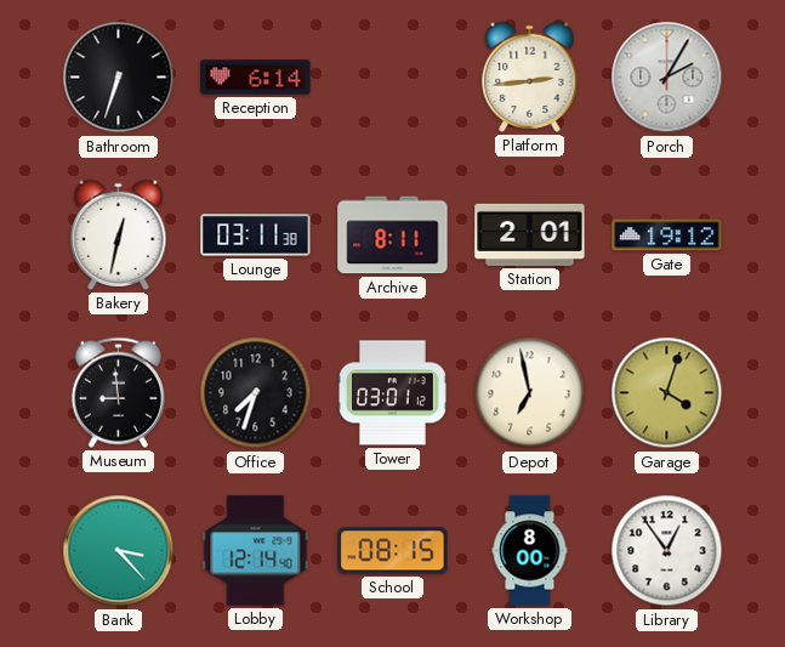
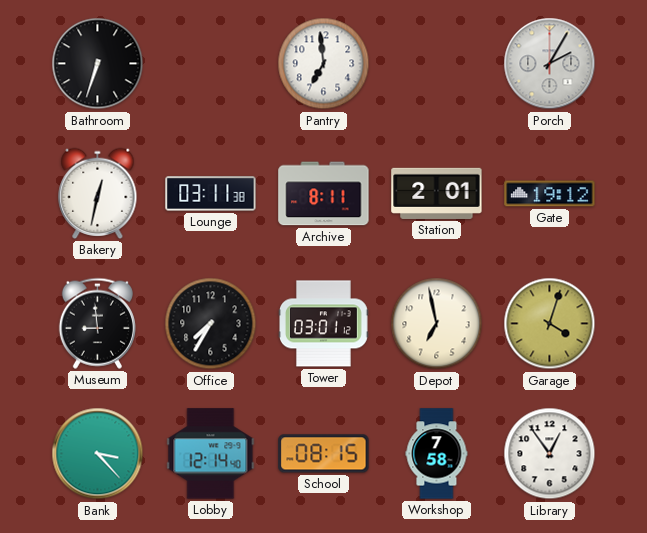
Reception: 6:14 -> none
Pantry: none -> 6:59
Platform: 2:44 -> none
Office: 7:33 -> 7:35
Workshop: 8:00 -> 7:58
